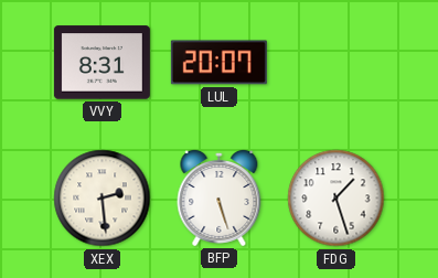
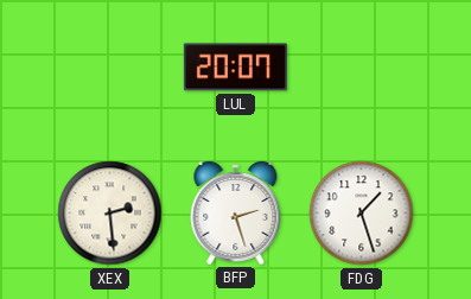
VVY: 8:31 -> none
BFP: 5:27 -> 2:27
